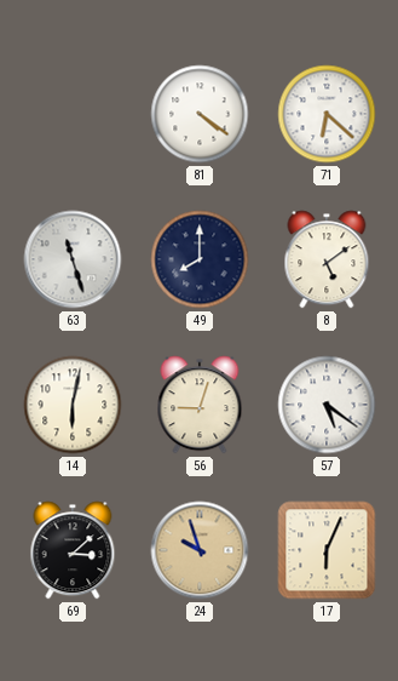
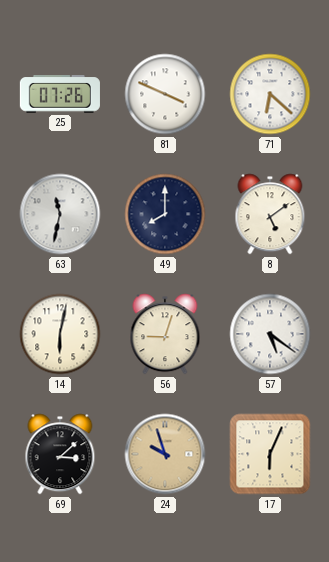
25: none -> 07:26
81: 4:21 -> 3:49
63: 11:27 -> 11:32
